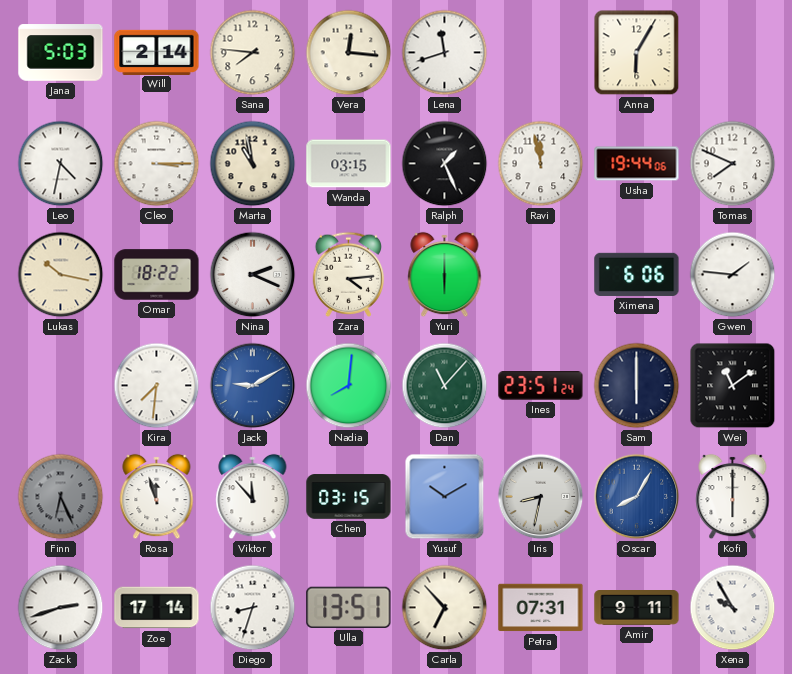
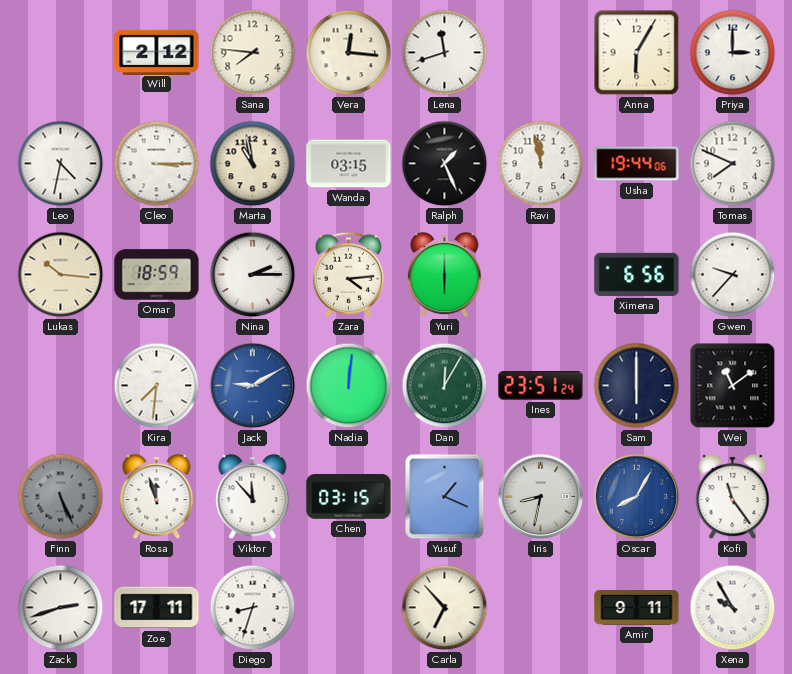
Jana: 5:03 -> none
Will: 2:14 -> 2:12
Priya: none -> 3:00
Lukas: 10:17 -> 10:16
Omar: 18:22 -> 18:59
Nina: 2:19 -> 2:15
Ximena: 6:06 -> 6:56
Gwen: 1:46 -> 9:37
Nadia: 8:01 -> 12:01
Dan: 11:07 -> 12:05
Finn: 6:26 -> 5:26
Yusuf: 10:10 -> 1:19
Kofi: 6:00 -> 11:24
Zoe: 17:14 -> 17:11
Ulla: 13:51 -> none
Petra: 07:31 -> none
